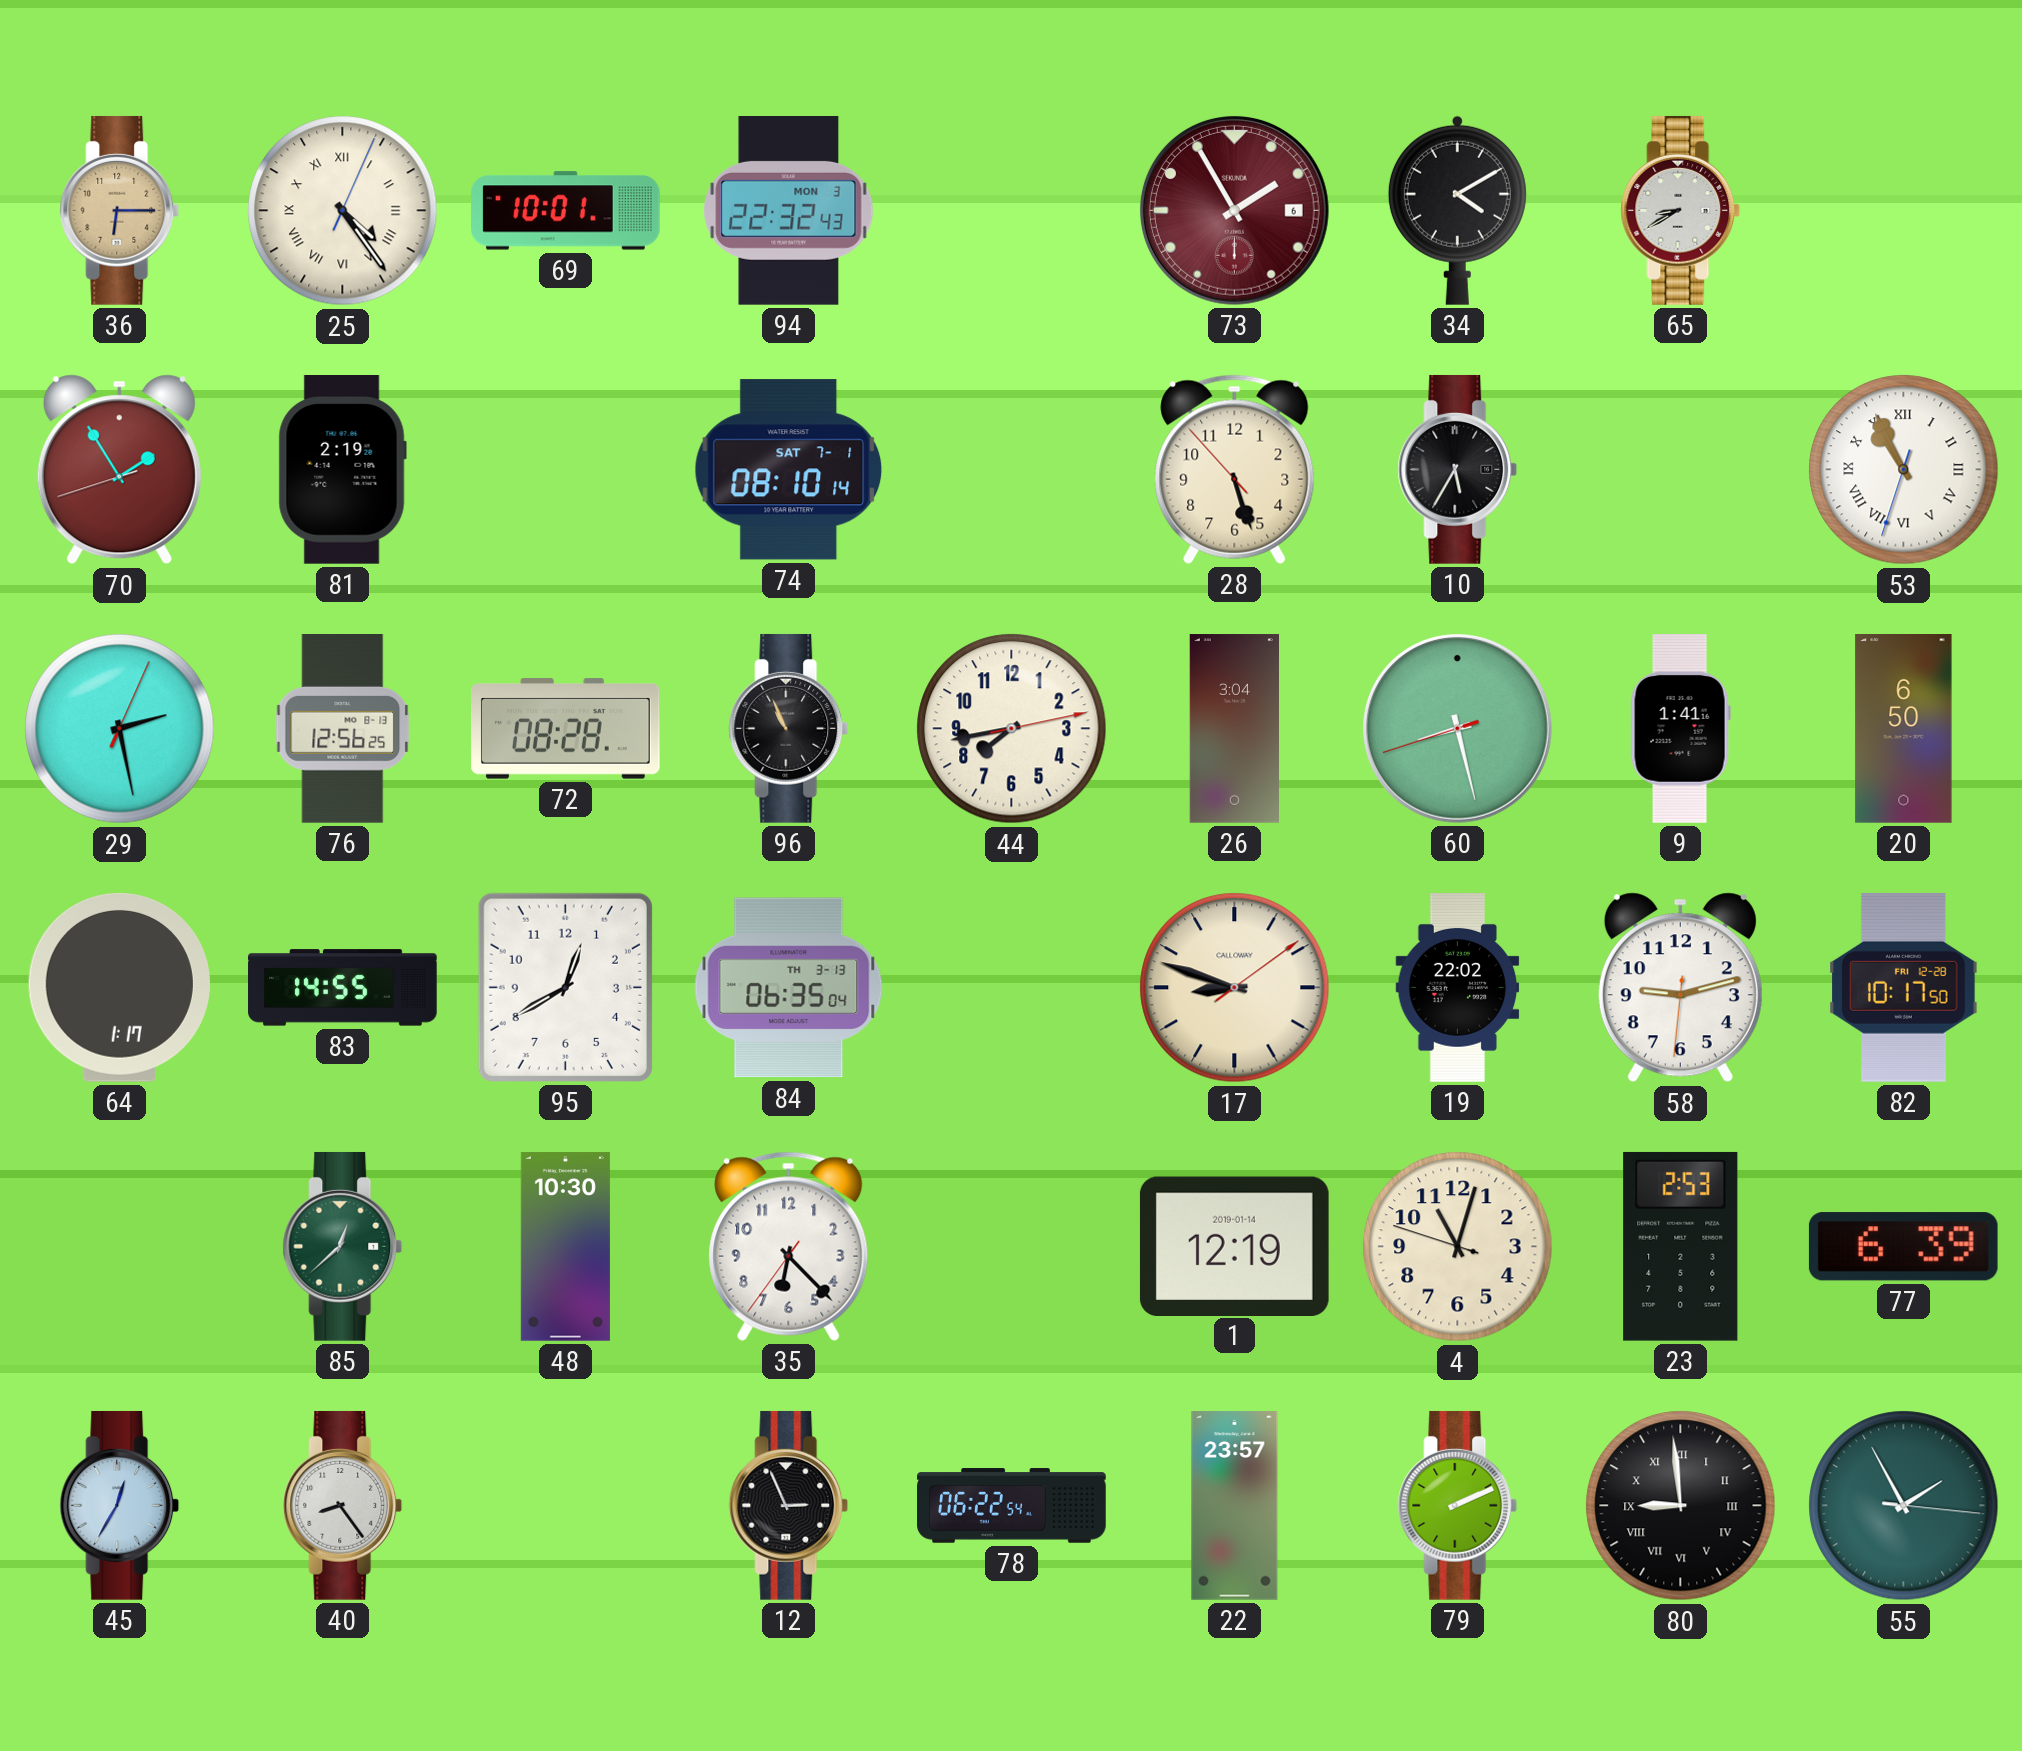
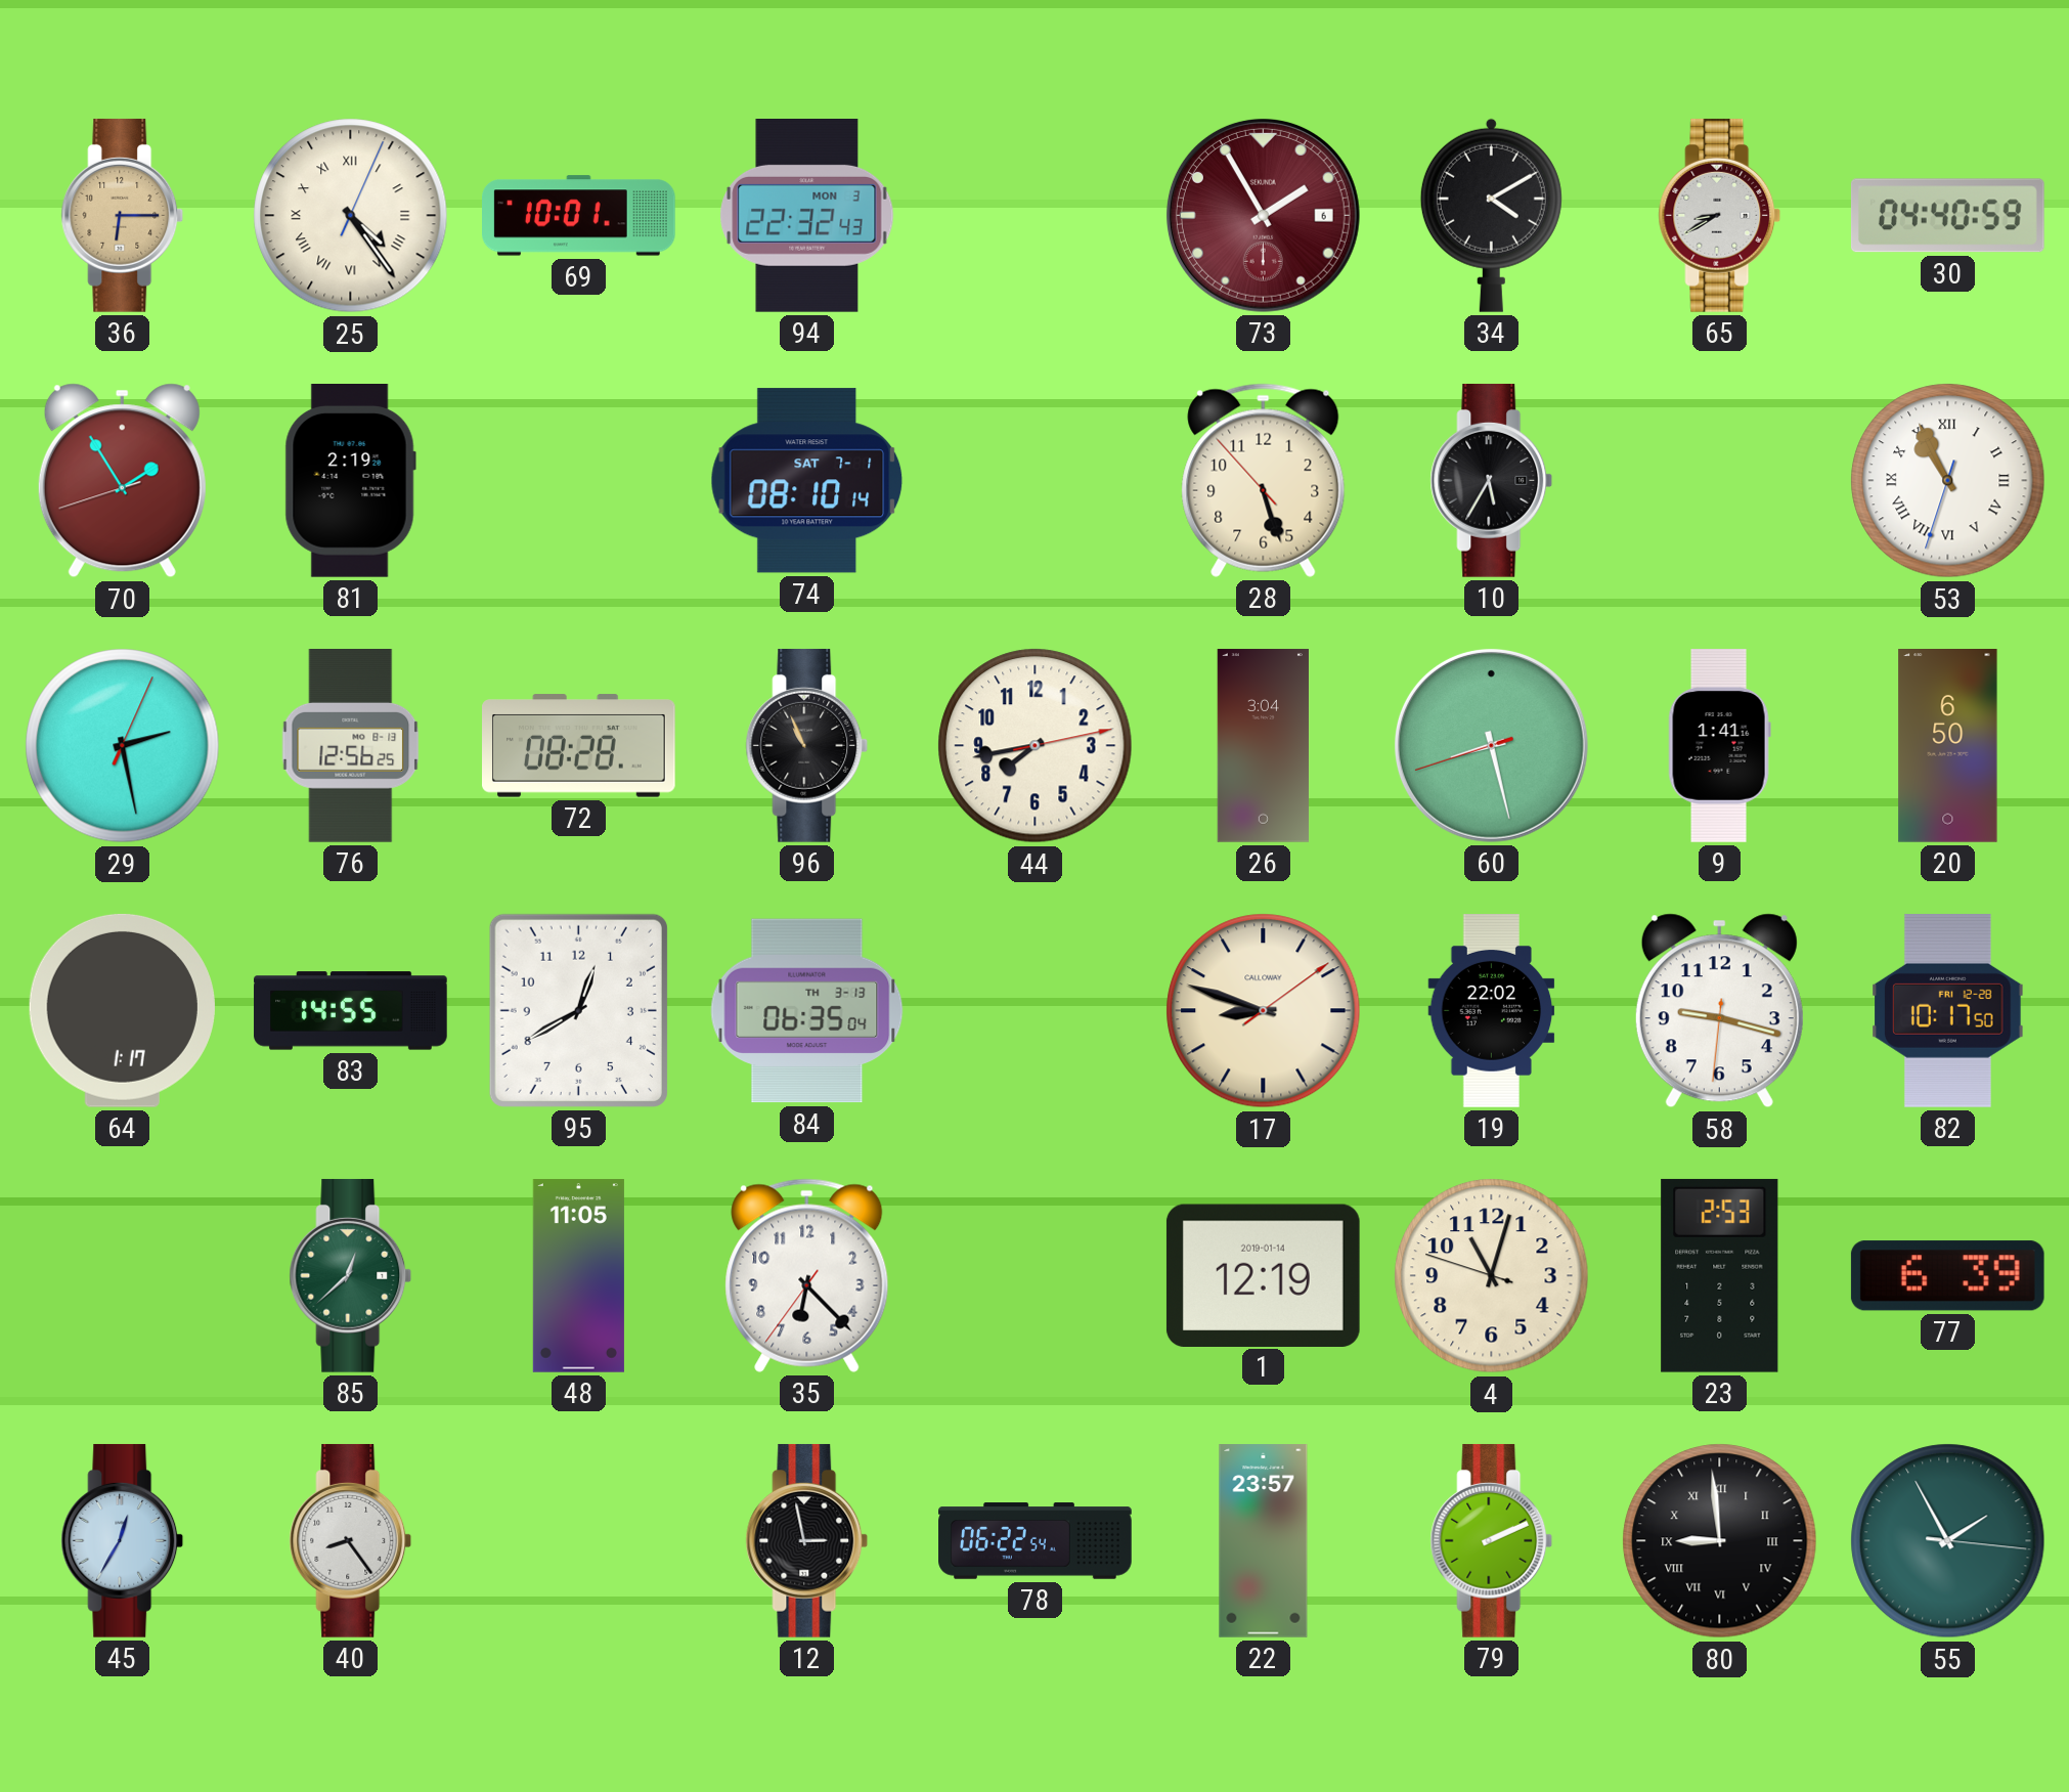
30: none -> 04:40
58: 9:12 -> 9:17
48: 10:30 -> 11:05
12: 2:56 -> 2:58
